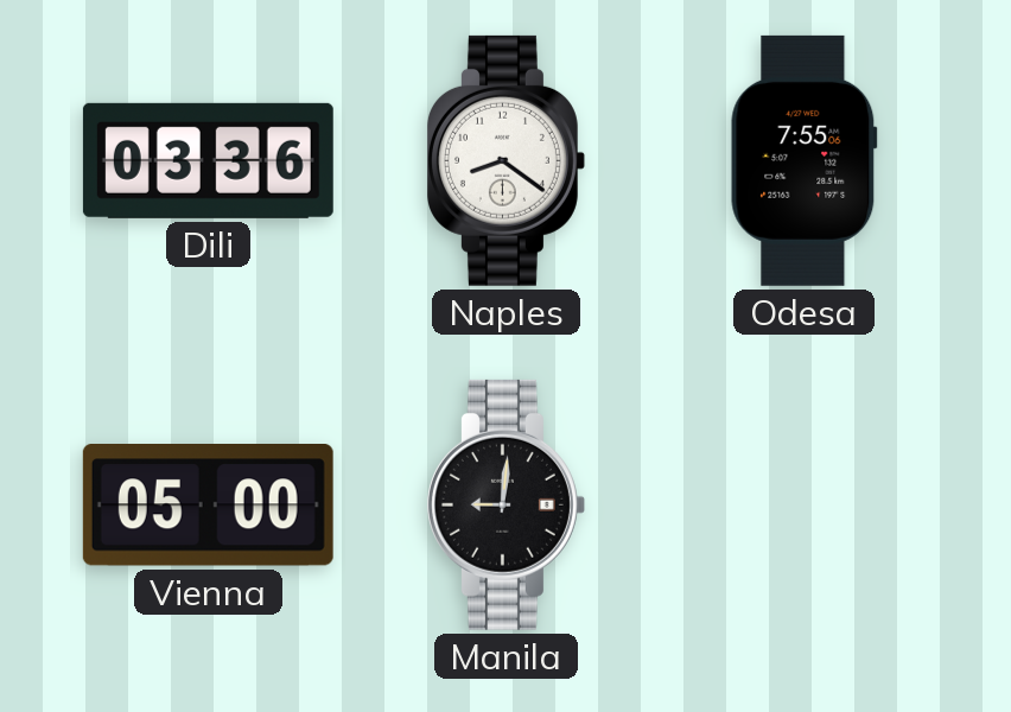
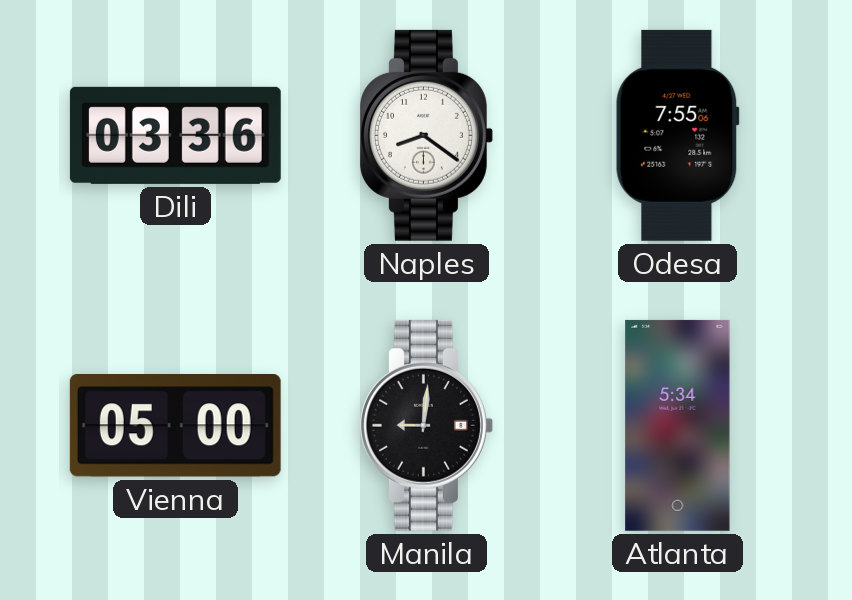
Atlanta: none -> 5:34
